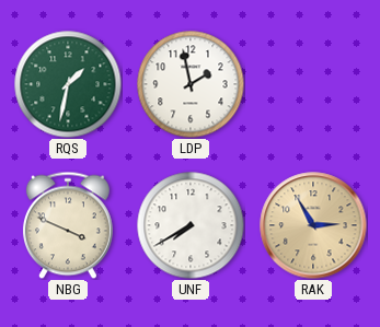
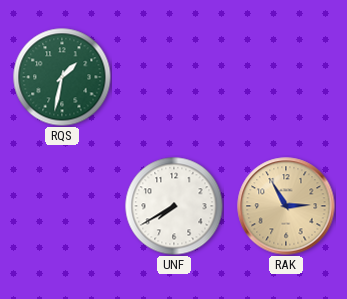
LDP: 1:58 -> none
NBG: 3:49 -> none
